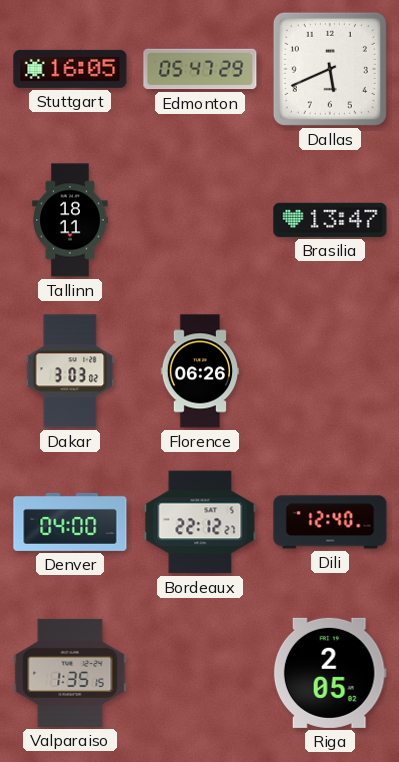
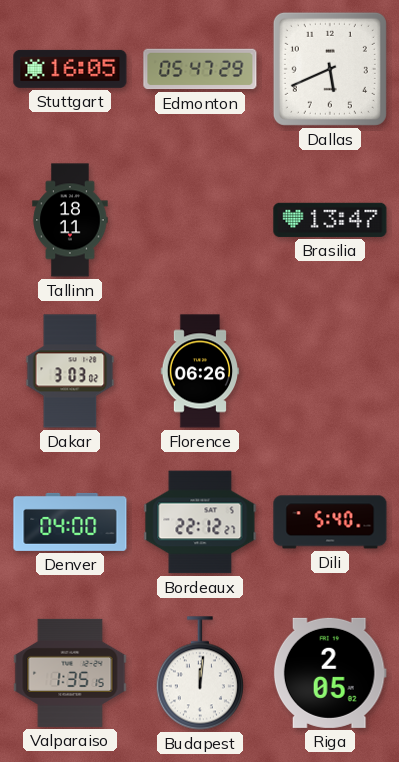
Dili: 12:40 -> 5:40
Budapest: none -> 12:01
